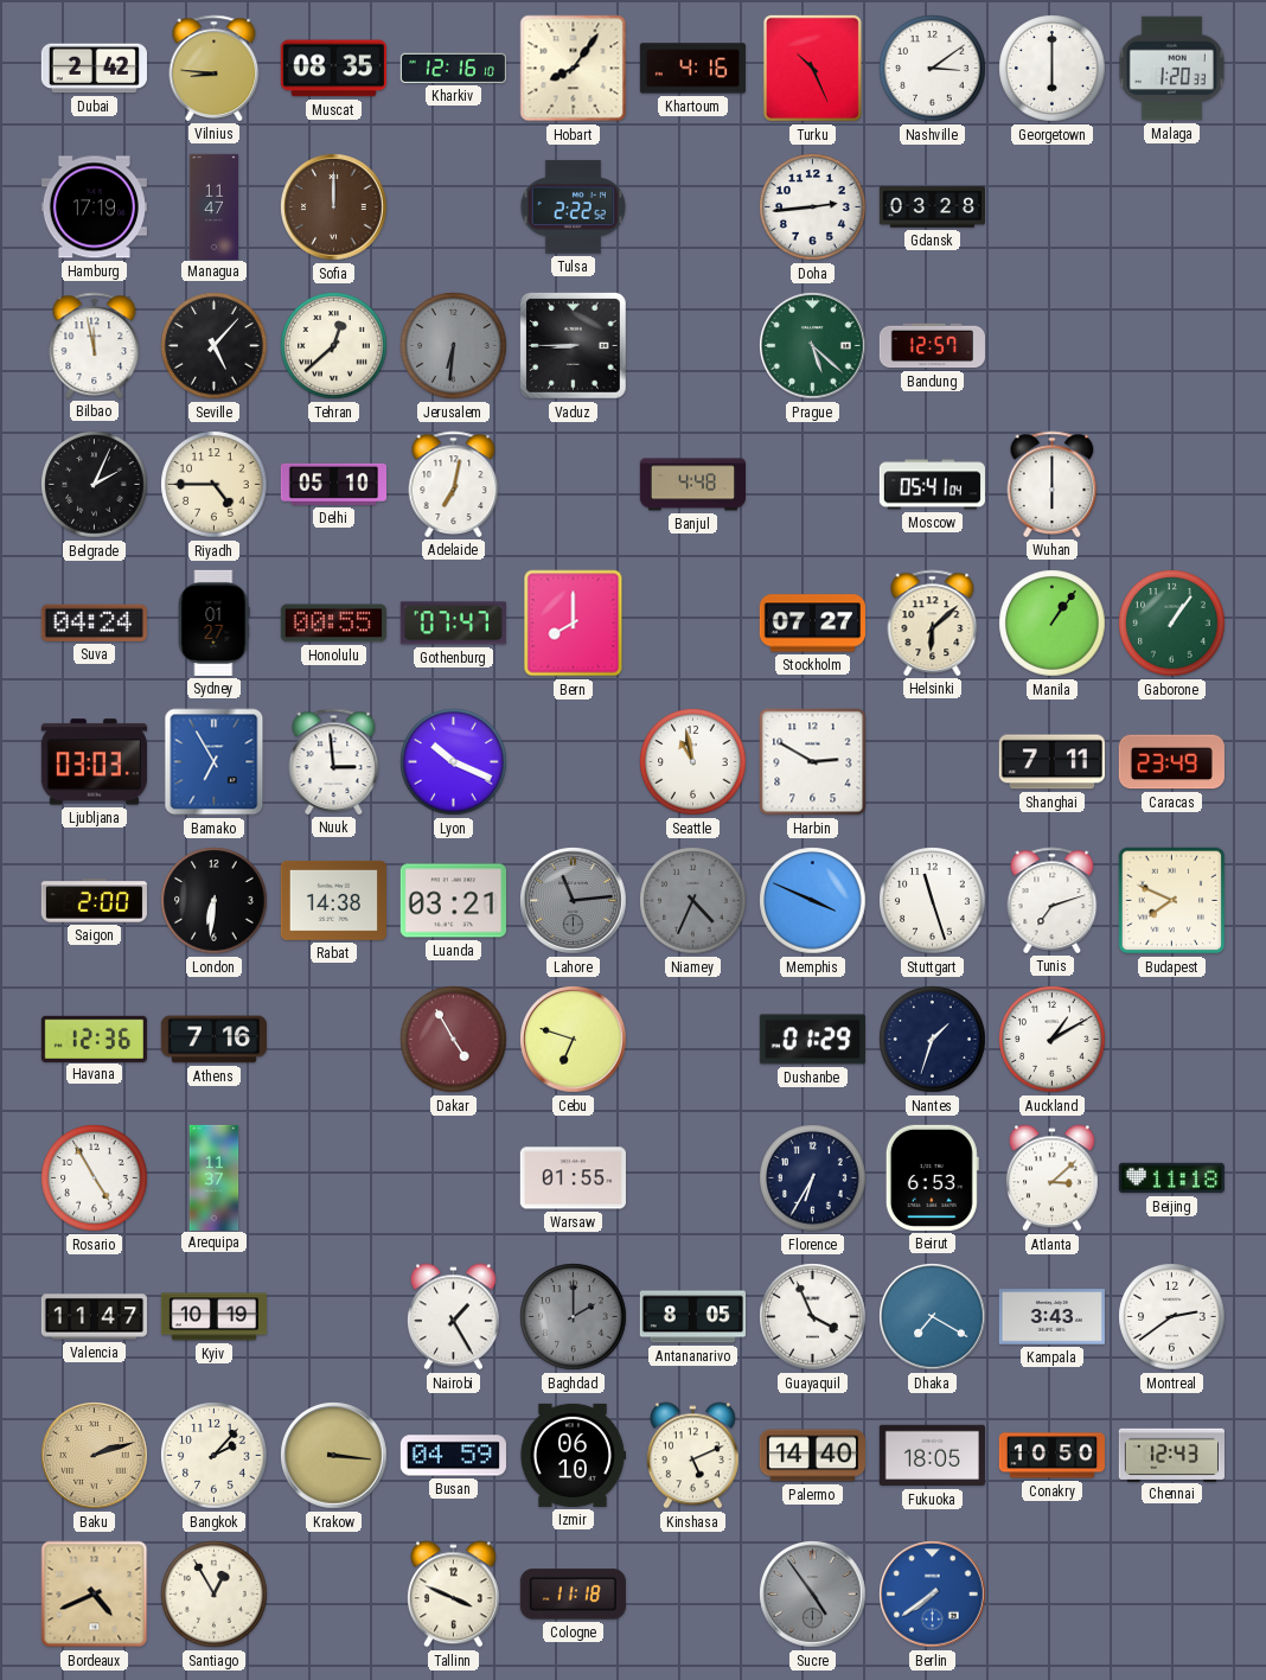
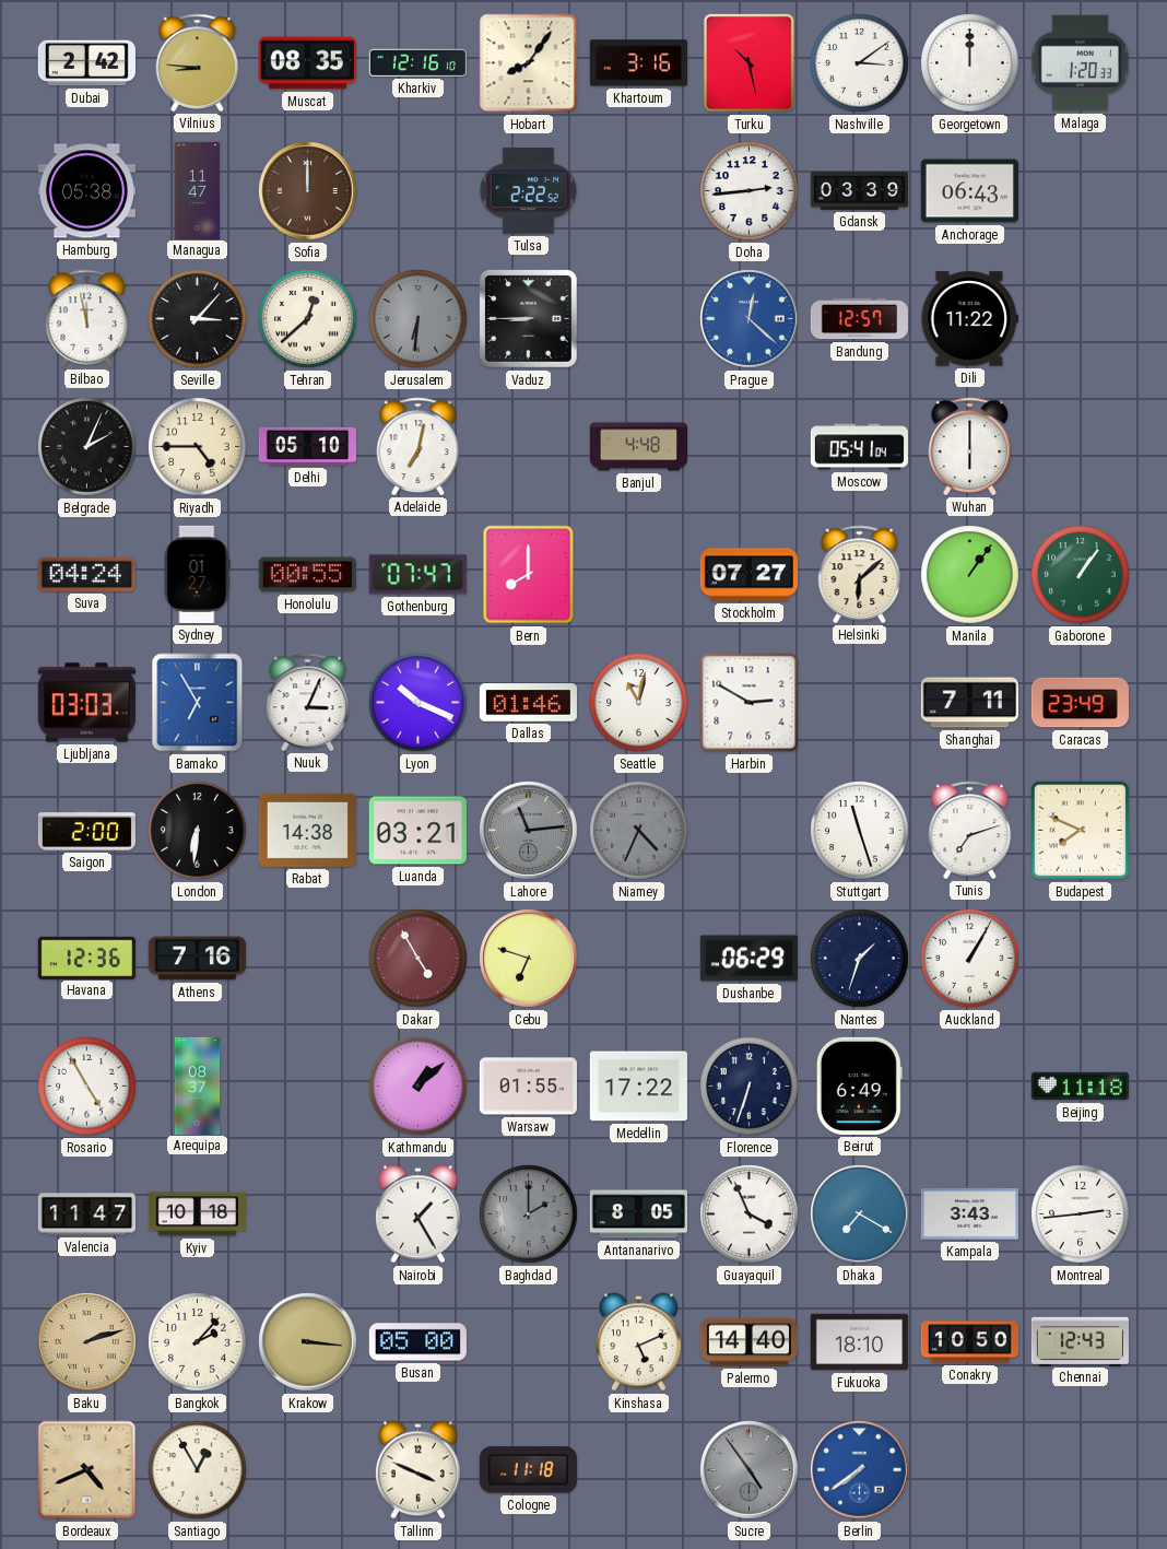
Khartoum: 4:16 -> 3:16
Turku: 10:26 -> 10:28
Georgetown: 6:00 -> 12:00
Hamburg: 17:19 -> 05:38
Gdansk: 03:28 -> 03:39
Anchorage: none -> 06:43
Seville: 5:07 -> 3:07
Prague: 5:22 -> 12:22
Prague dial: green -> blue
Dili: none -> 11:22
Nuuk: 2:59 -> 3:04
Dallas: none -> 01:46
Seattle: 10:58 -> 11:02
Memphis: 3:49 -> none
Dushanbe: 01:29 -> 06:29
Auckland: 1:10 -> 1:05
Arequipa: 11:37 -> 08:37
Kathmandu: none -> 1:08
Medellin: none -> 17:22
Florence: 6:35 -> 6:33
Beirut: 6:53 -> 6:49
Atlanta: 3:08 -> none
Kyiv: 10:19 -> 10:18
Montreal: 2:39 -> 2:44
Busan: 04:59 -> 05:00
Izmir: 06:10 -> none
Fukuoka: 18:05 -> 18:10
